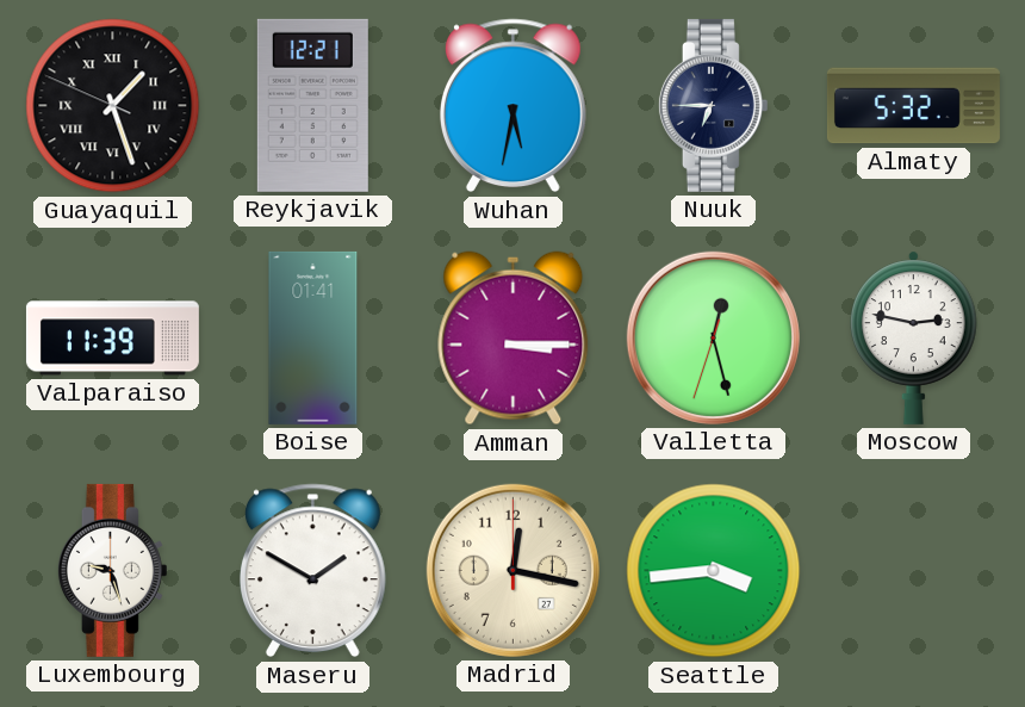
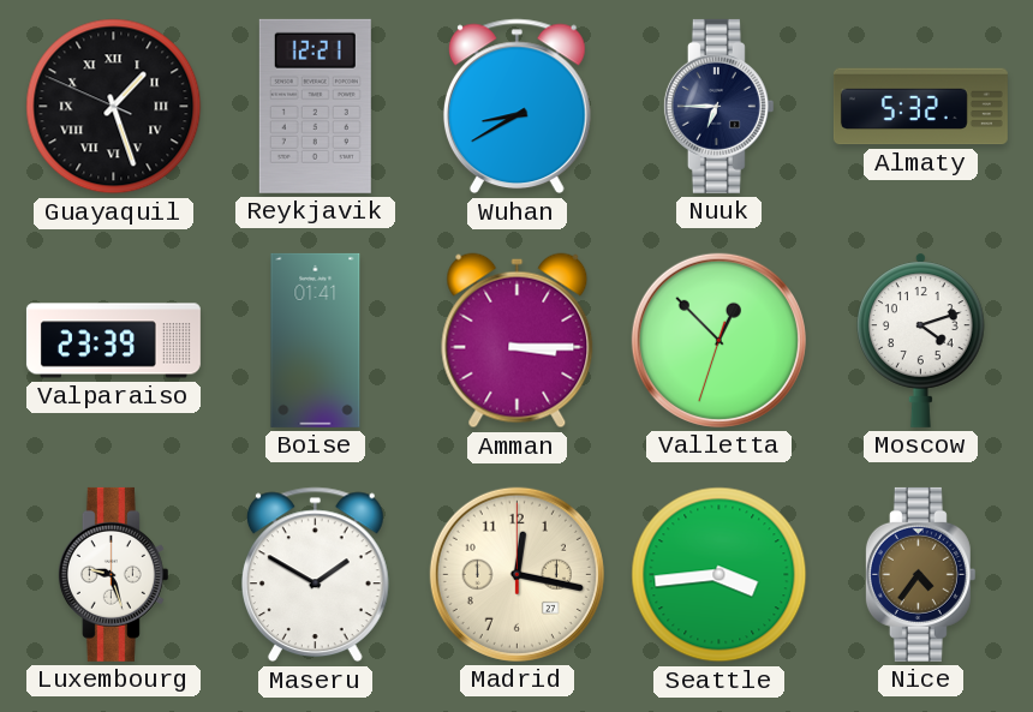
Wuhan: 5:32 -> 8:40
Valparaiso: 11:39 -> 23:39
Valletta: 12:27 -> 12:52
Moscow: 2:47 -> 4:12
Nice: none -> 4:36
